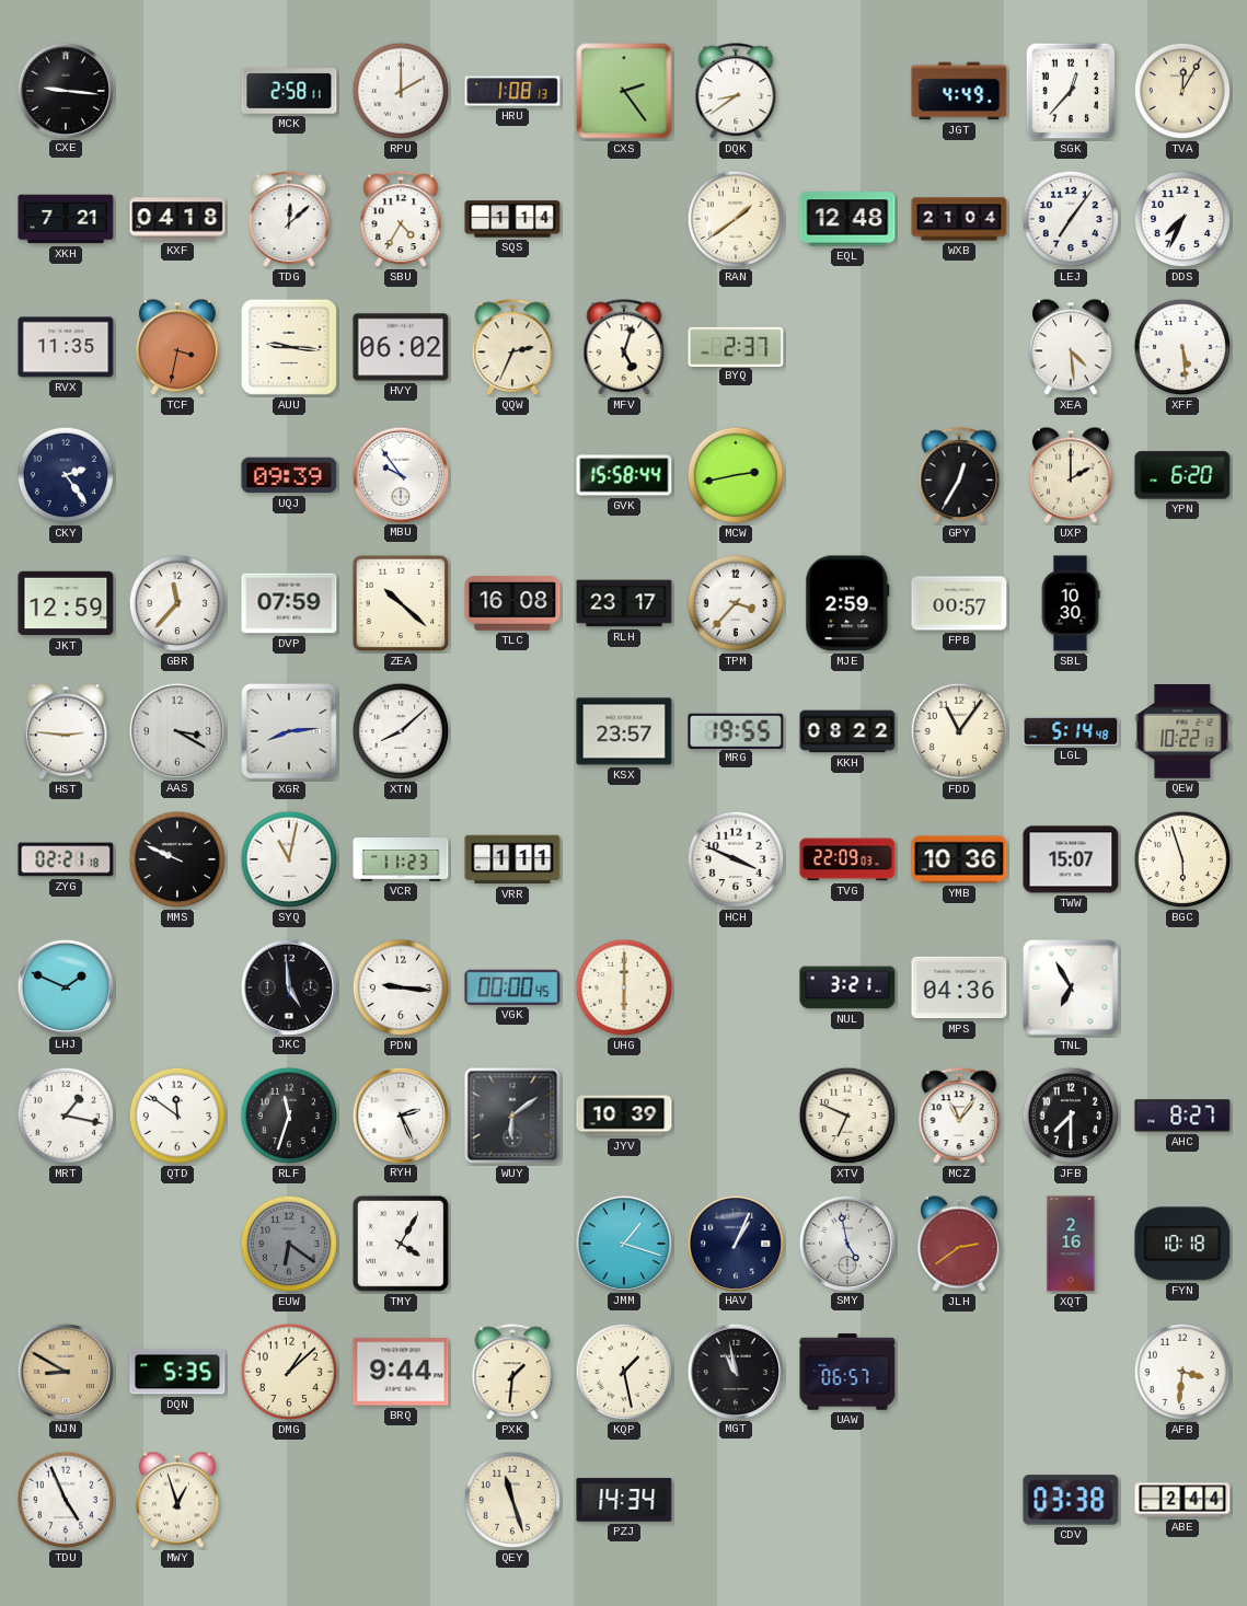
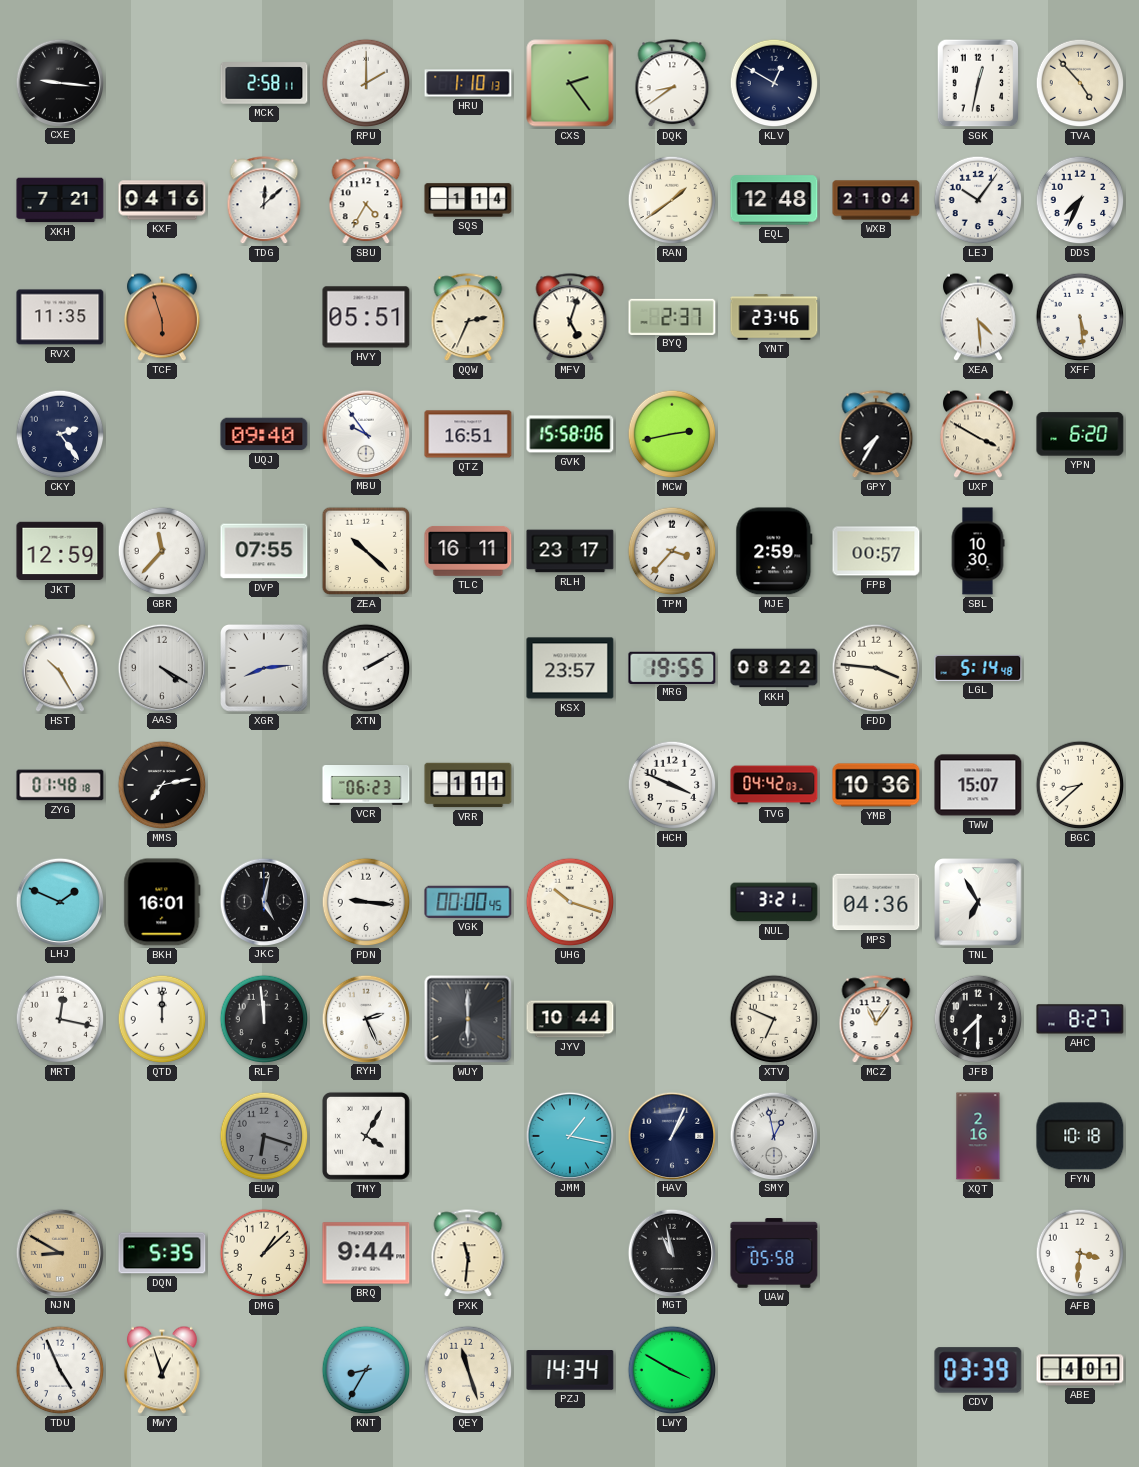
HRU: 1:08 -> 1:10
KLV: none -> 12:50
JGT: 4:49 -> none
SGK: 12:37 -> 12:32
TVA: 12:05 -> 4:53
KXF: 04:18 -> 04:16
LEJ: 7:06 -> 10:06
TCF: 3:32 -> 5:57
AUU: 9:16 -> none
HVY: 06:02 -> 05:51
YNT: none -> 23:46
UQJ: 09:39 -> 09:40
QTZ: none -> 16:51
GVK: 15:58:44 -> 15:58:06
GPY: 12:35 -> 7:35
UXP: 2:00 -> 3:50
DVP: 07:59 -> 07:55
TLC: 16:08 -> 16:11
HST: 2:46 -> 10:25
AAS: 3:20 -> 4:20
XTN: 8:08 -> 2:10
FDD: 11:06 -> 3:46
QEW: 10:22 -> none
ZYG: 02:21 -> 01:48
MMS: 9:49 -> 7:13
SYQ: 11:02 -> none
VCR: 11:23 -> 06:23
TVG: 22:09 -> 04:42
BGC: 5:57 -> 8:38
BKH: none -> 16:01
JKC: 4:59 -> 5:02
UHG: 6:00 -> 10:18
MRT: 1:17 -> 12:17
QTD: 11:51 -> 12:00
RLF: 11:33 -> 11:59
WUY: 6:09 -> 6:00
JYV: 10:39 -> 10:44
EUW: 6:21 -> 6:18
JMM: 1:18 -> 1:17
SMY: 4:58 -> 12:58
JLH: 2:39 -> none
PXK: 1:31 -> 11:31
KQP: 1:28 -> none
UAW: 06:57 -> 05:58
KNT: none -> 8:35
LWY: none -> 3:50
CDV: 03:38 -> 03:39
ABE: 2:44 -> 4:01
